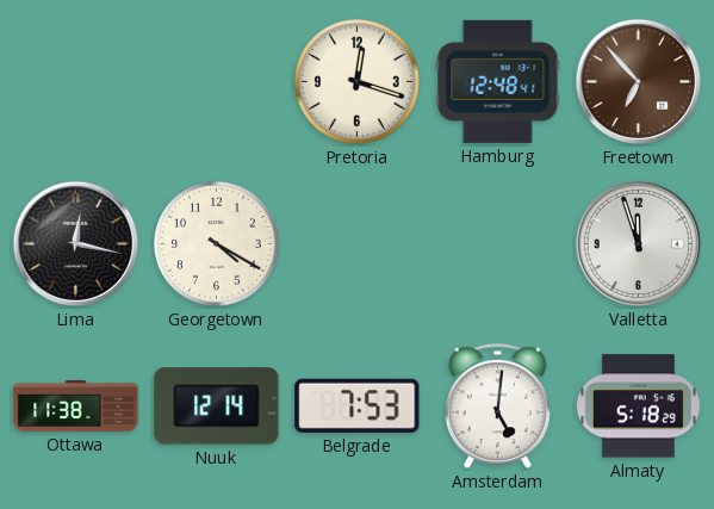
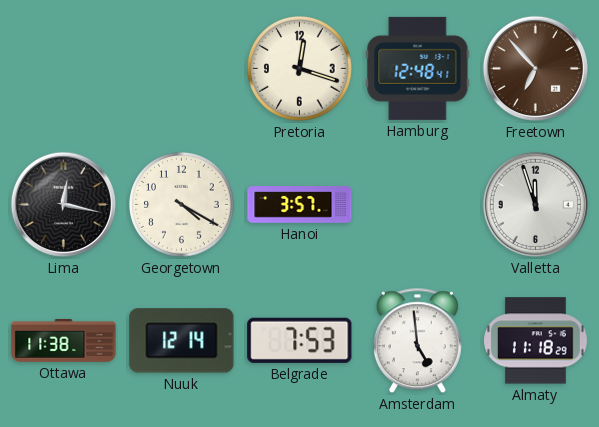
Hanoi: none -> 3:57
Amsterdam: 5:01 -> 4:59
Almaty: 5:18 -> 11:18
